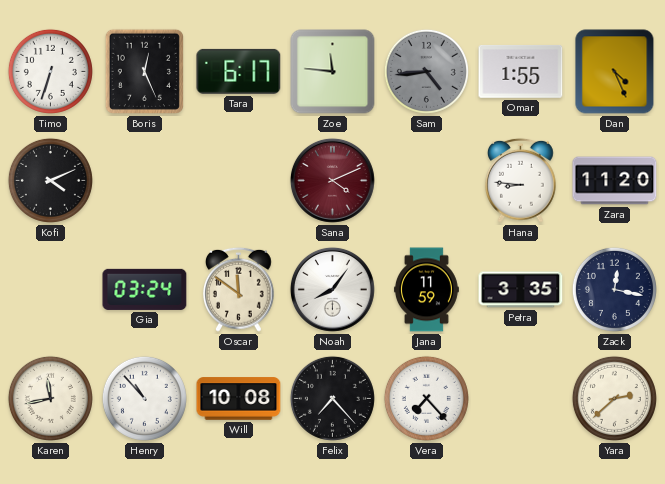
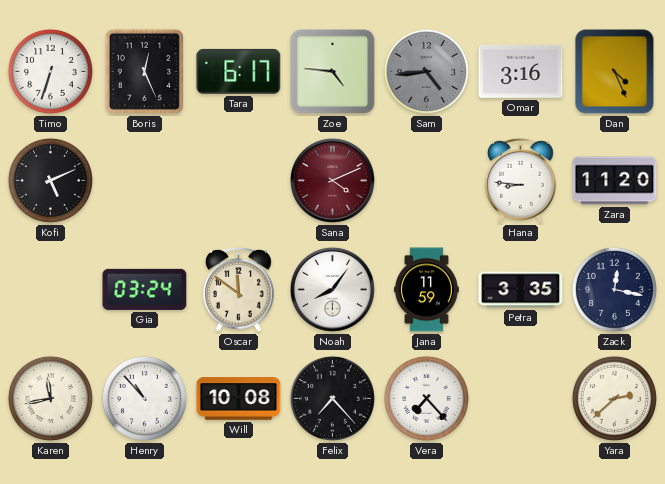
Zoe: 11:46 -> 4:46
Omar: 1:55 -> 3:16
Kofi: 4:11 -> 5:11
